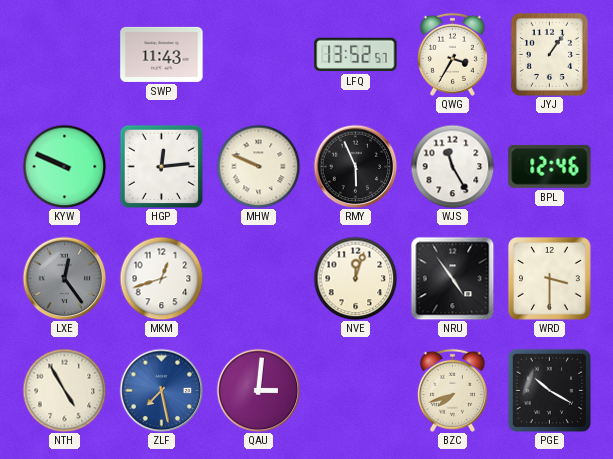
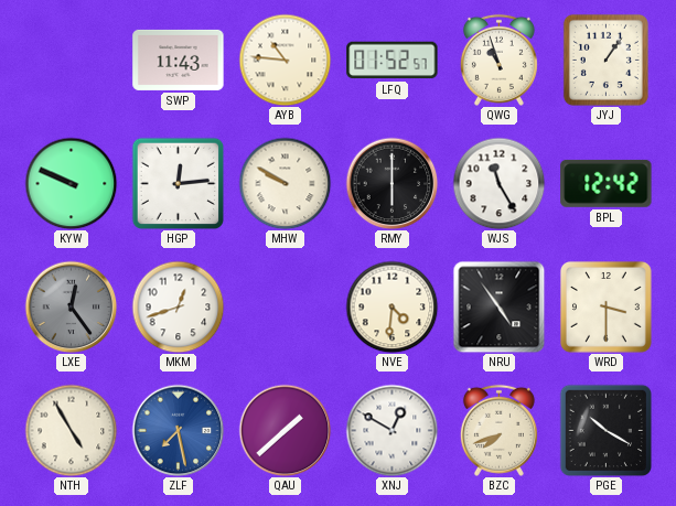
AYB: none -> 10:46
LFQ: 13:52 -> 01:52
QWG: 3:35 -> 10:57
MHW: 9:49 -> 9:50
RMY: 5:56 -> 6:00
BPL: 12:46 -> 12:42
NVE: 12:03 -> 4:31
QAU: 3:01 -> 1:38
XNJ: none -> 12:50
